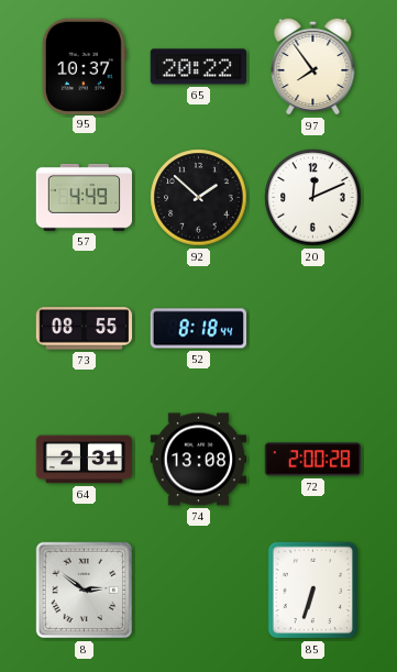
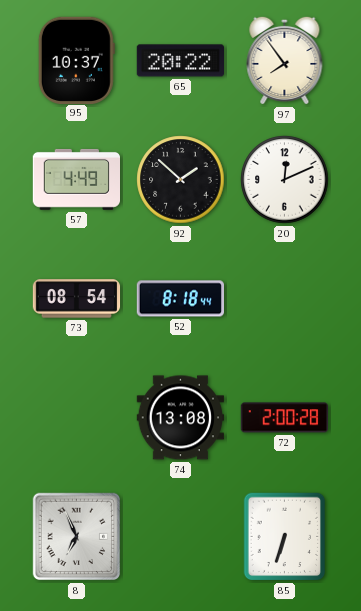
73: 08:55 -> 08:54
64: 2:31 -> none
8: 2:51 -> 6:56
